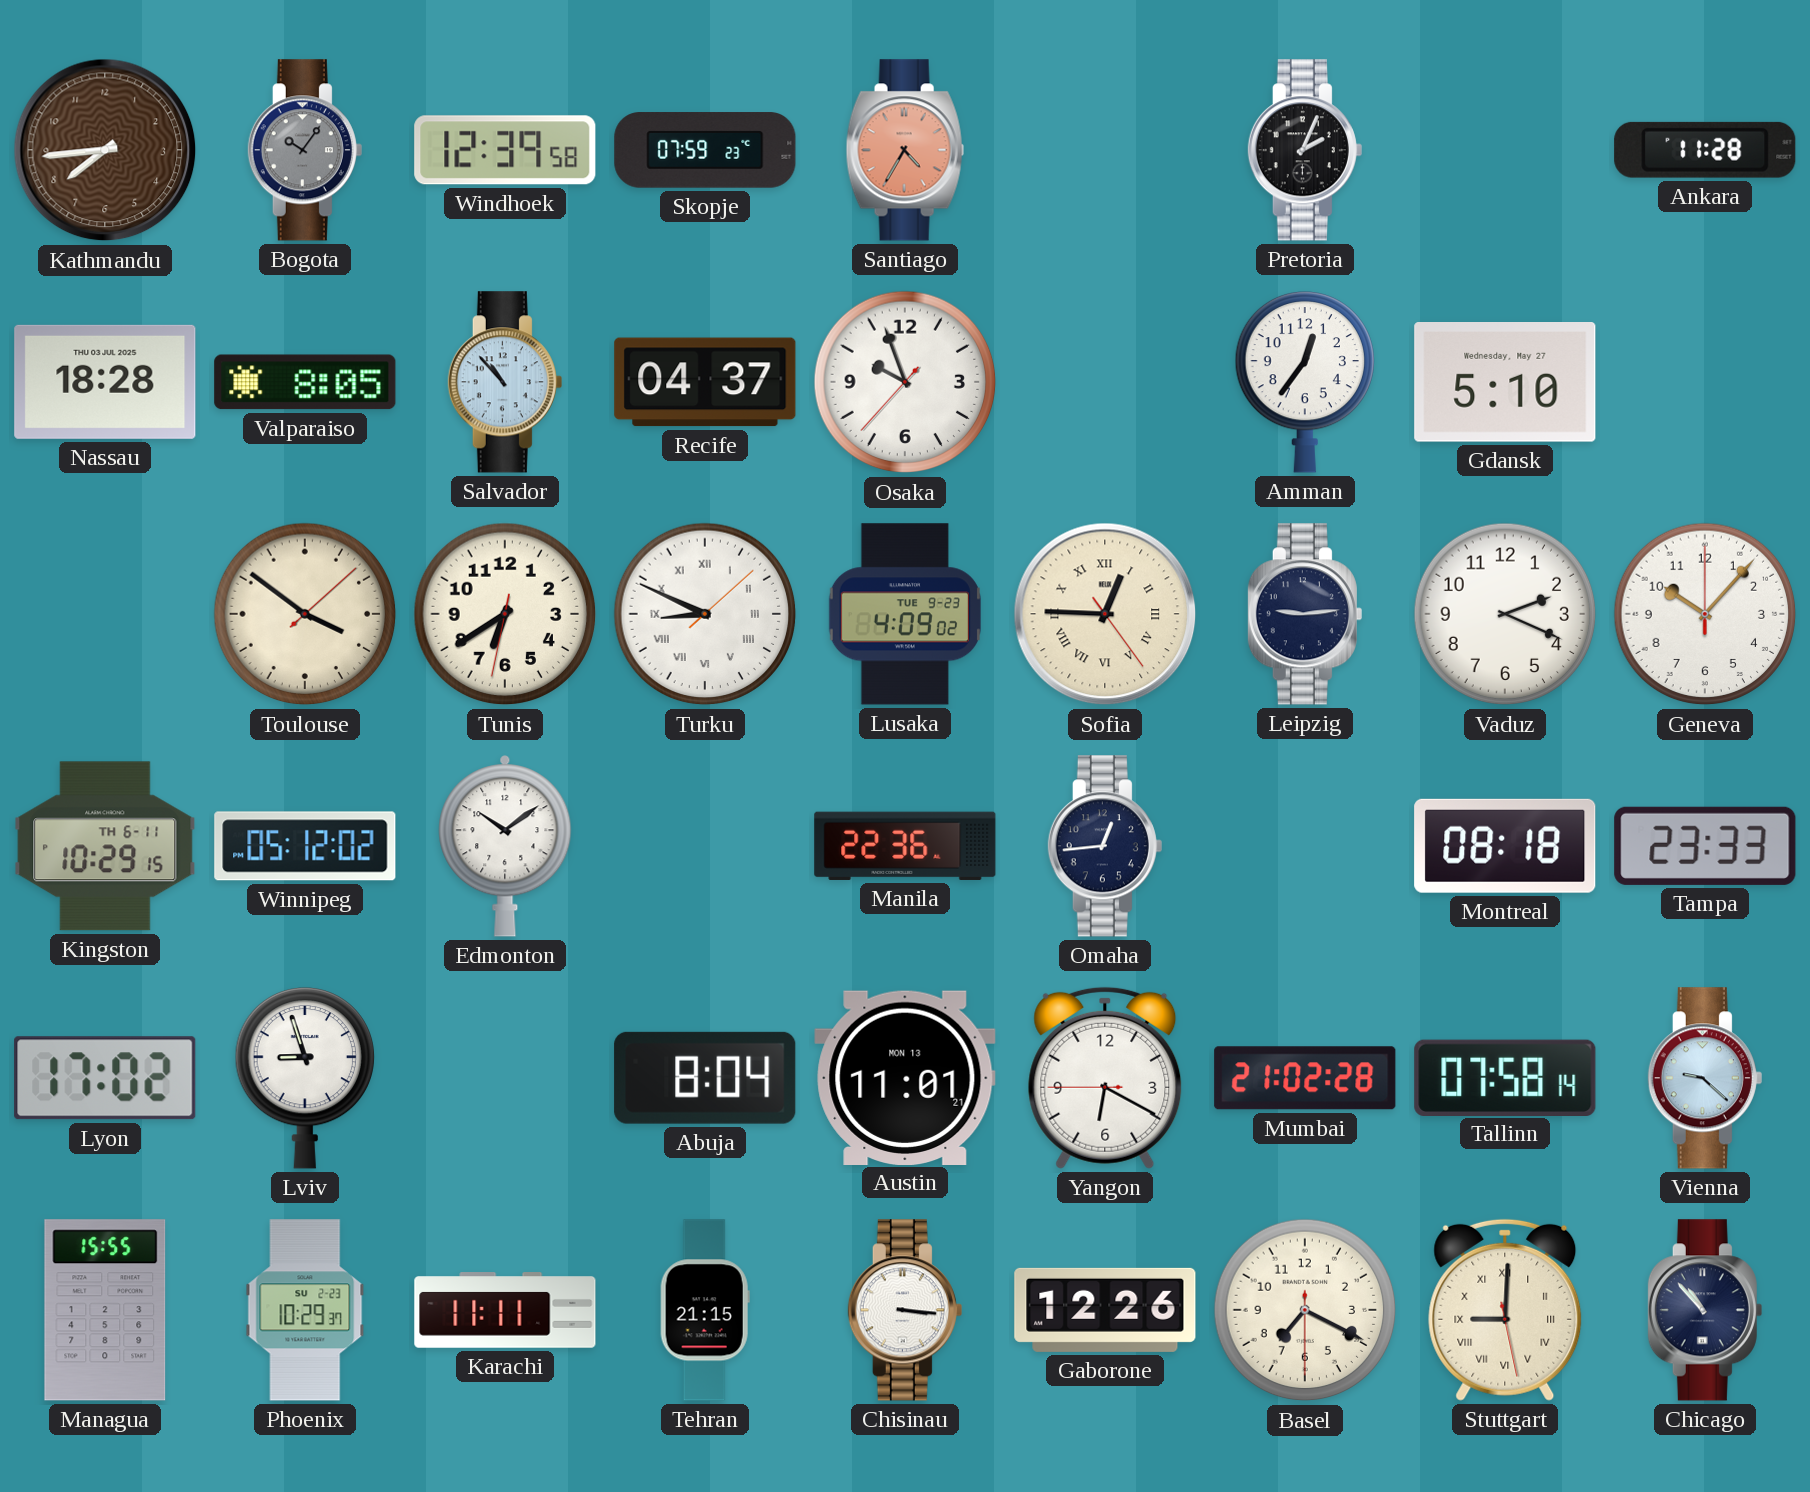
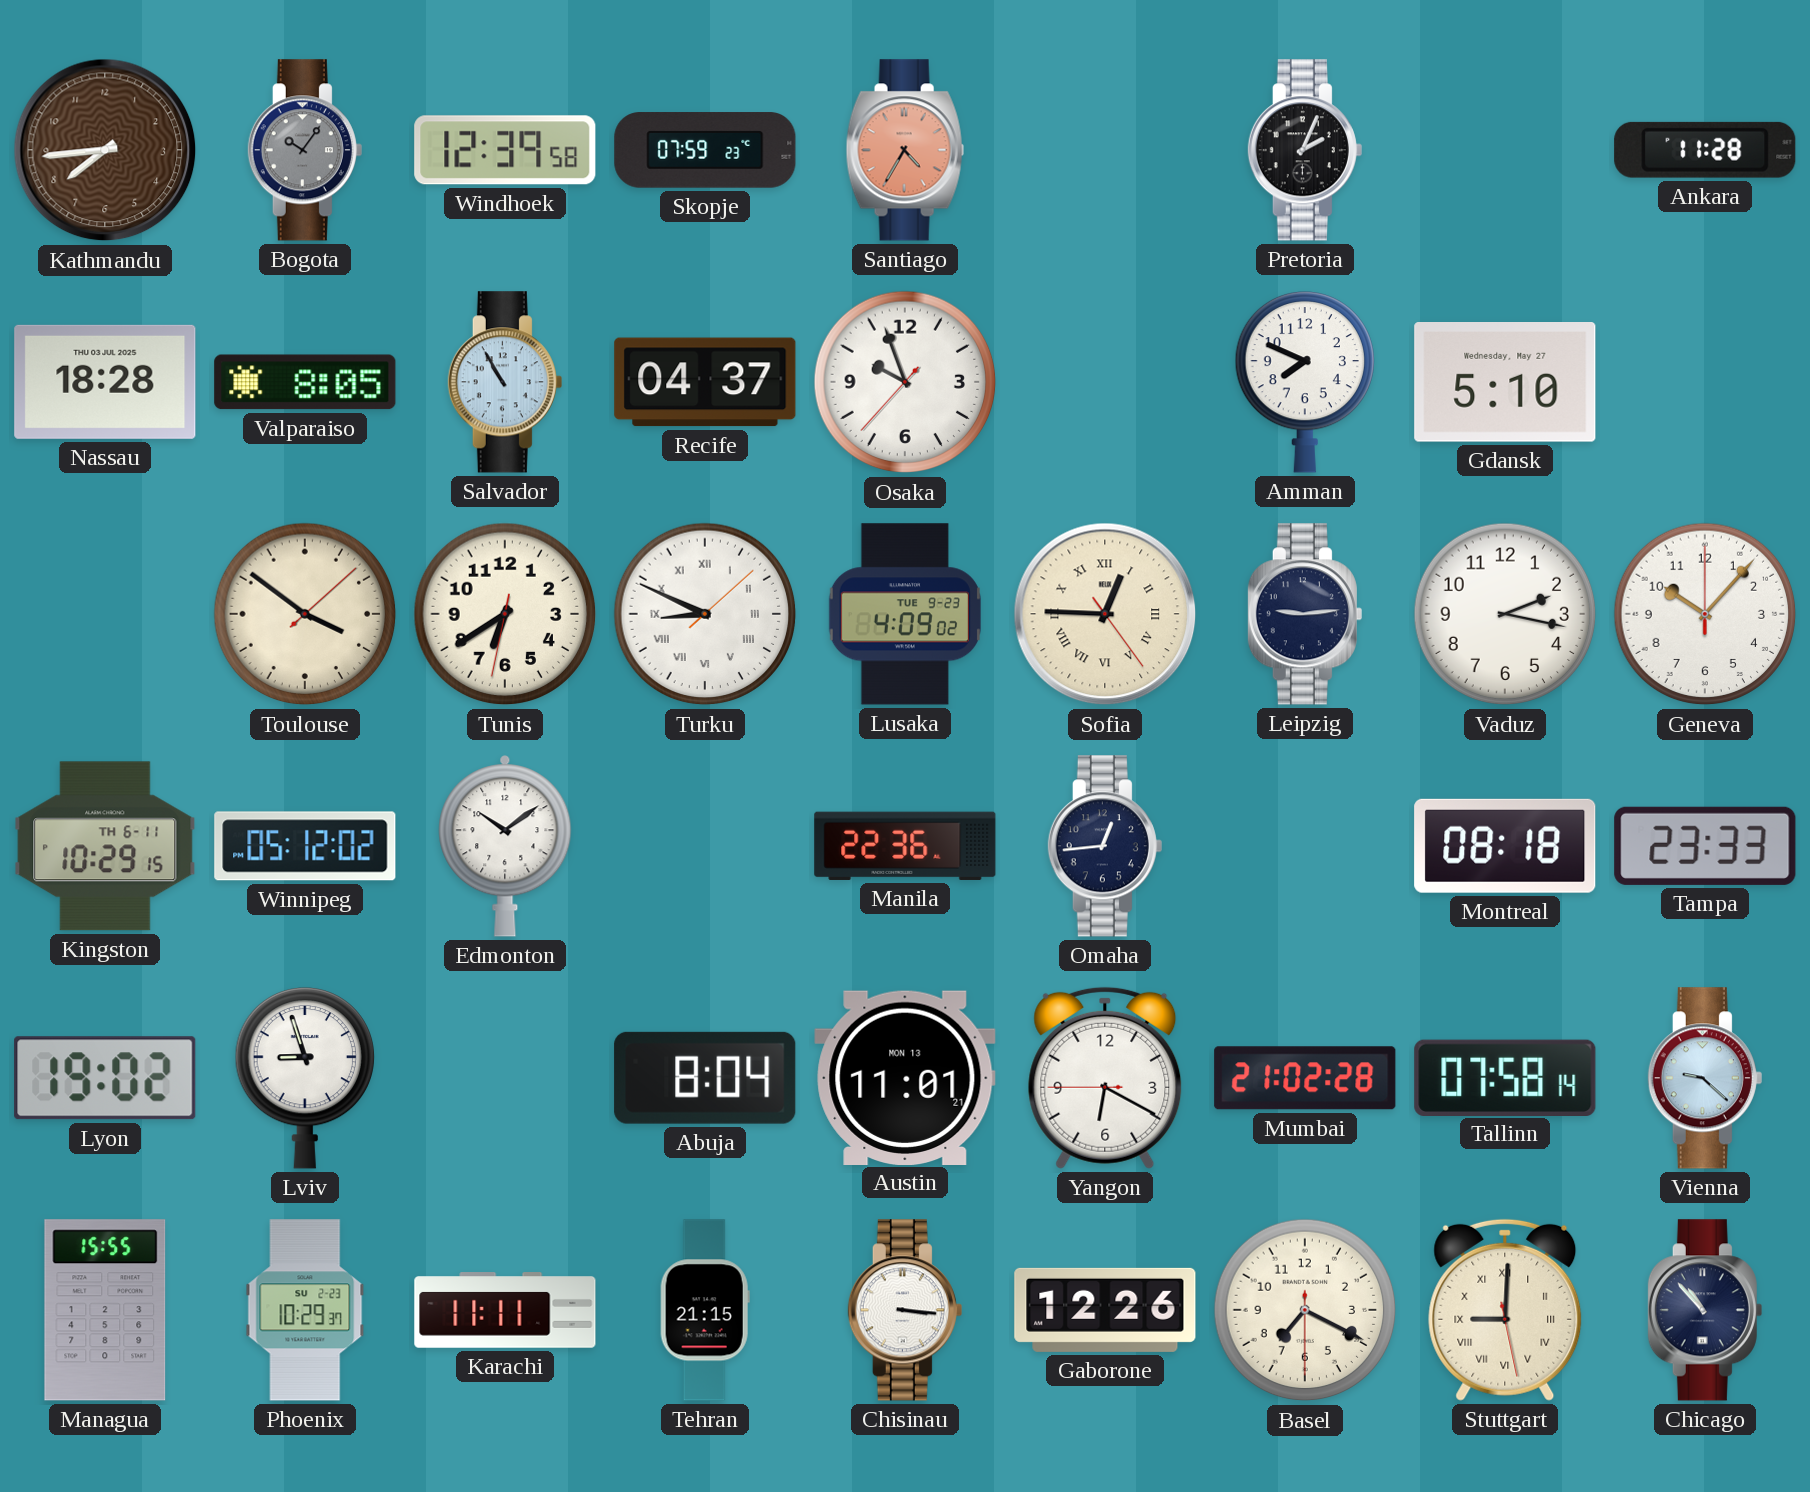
Salvador: 10:53 -> 10:55
Amman: 12:36 -> 7:49
Vaduz: 2:19 -> 2:17
Lyon: 17:02 -> 19:02
